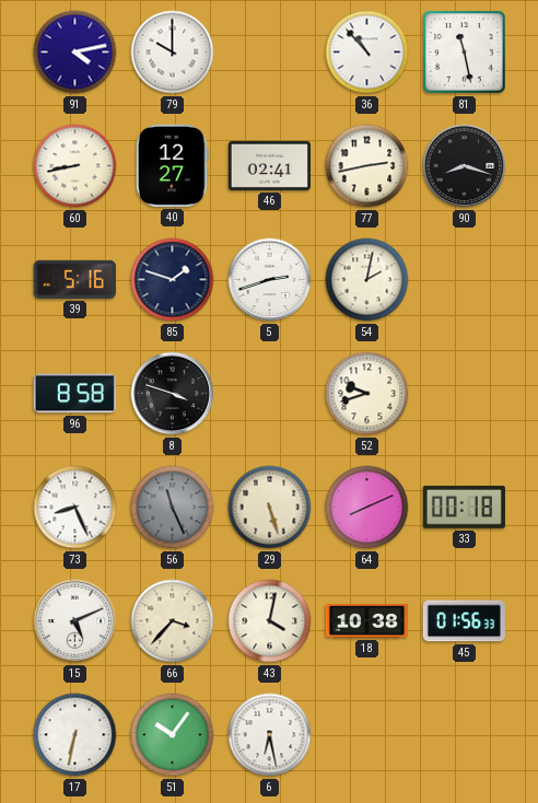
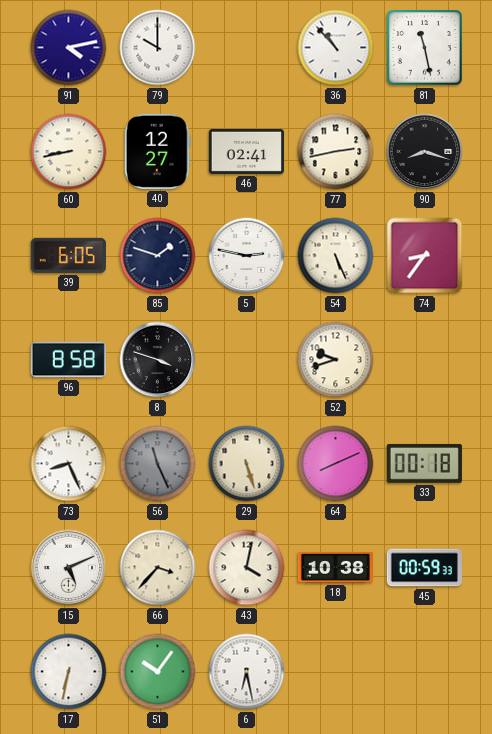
39: 5:16 -> 6:05
5: 2:42 -> 2:47
54: 2:02 -> 5:26
74: none -> 8:36
45: 01:56 -> 00:59
